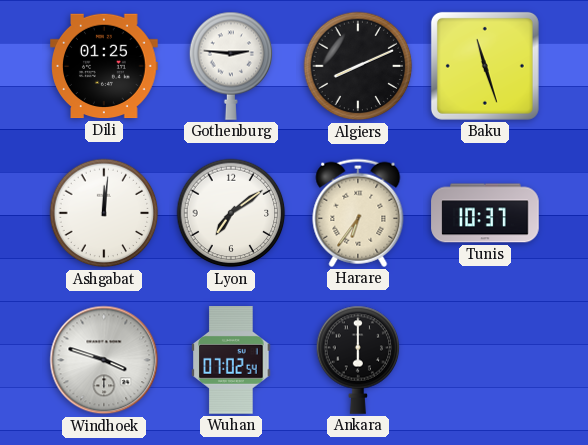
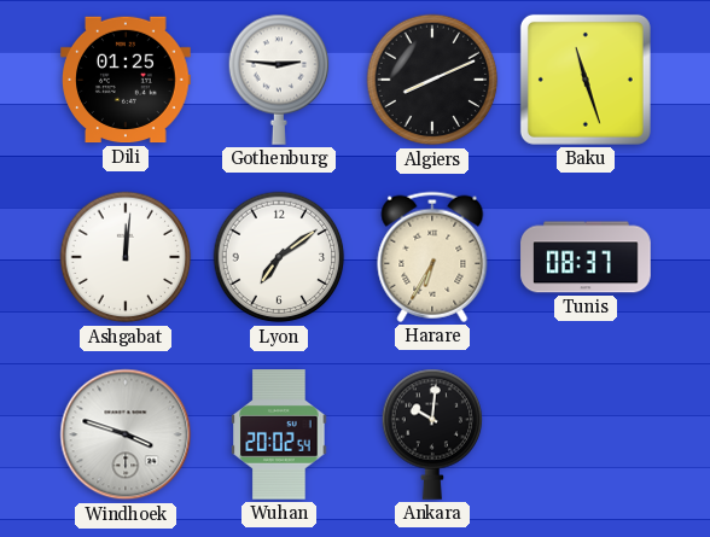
Harare: 6:36 -> 6:35
Tunis: 10:37 -> 08:37
Wuhan: 07:02 -> 20:02
Ankara: 6:00 -> 10:01
